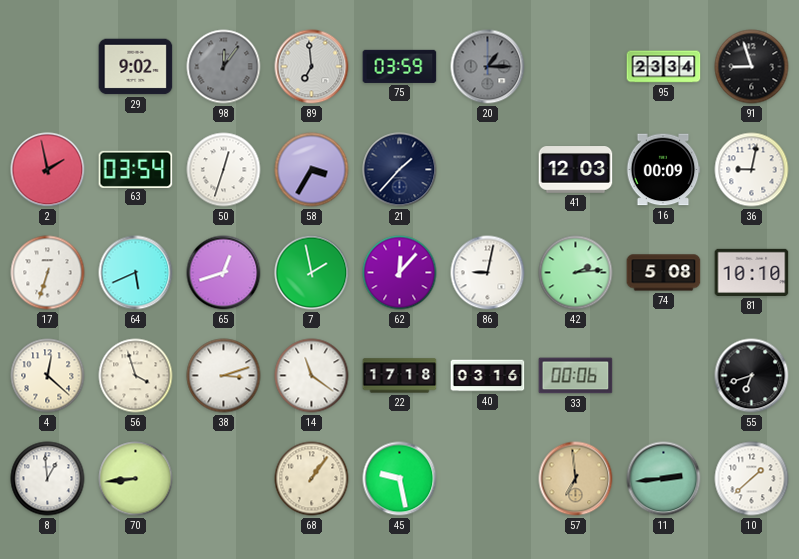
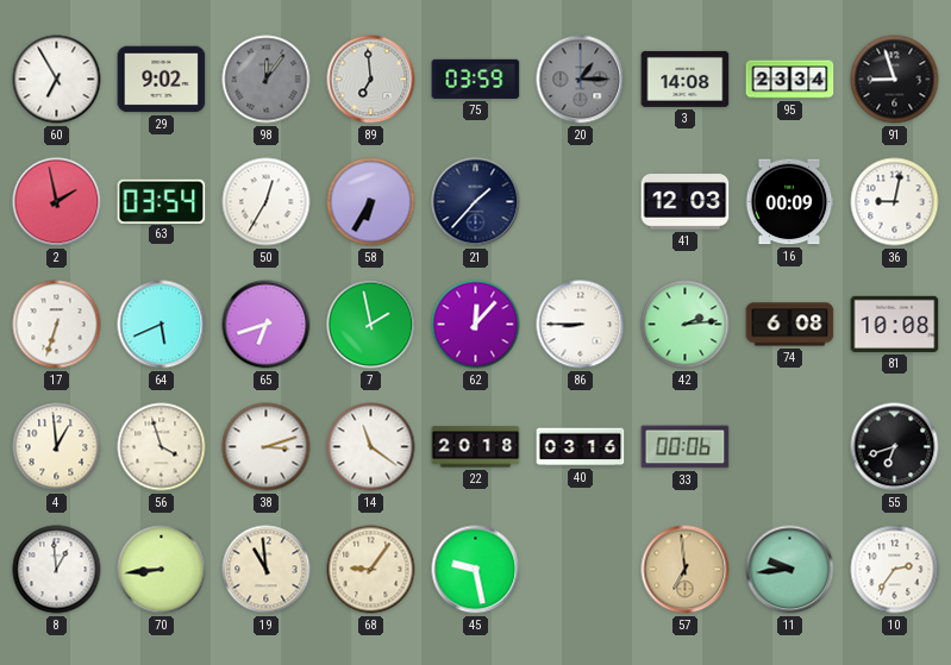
60: none -> 6:55
3: none -> 14:08
50: 12:33 -> 12:35
58: 3:35 -> 6:35
65: 12:42 -> 6:42
86: 9:02 -> 8:45
74: 5:08 -> 6:08
81: 10:10 -> 10:08
4: 12:22 -> 12:59
22: 17:18 -> 20:18
19: none -> 10:59
68: 1:06 -> 9:06
11: 2:44 -> 9:44
10: 1:38 -> 2:36
